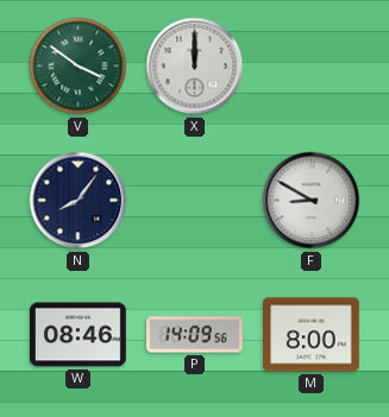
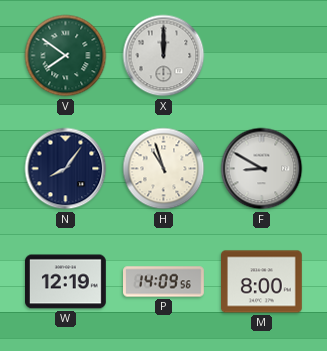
V: 3:51 -> 7:51
H: none -> 10:57
W: 08:46 -> 12:19
